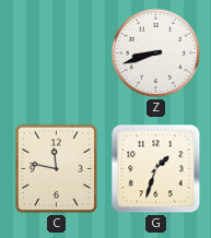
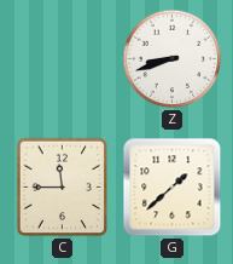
C: 11:47 -> 11:45
G: 1:33 -> 1:38
